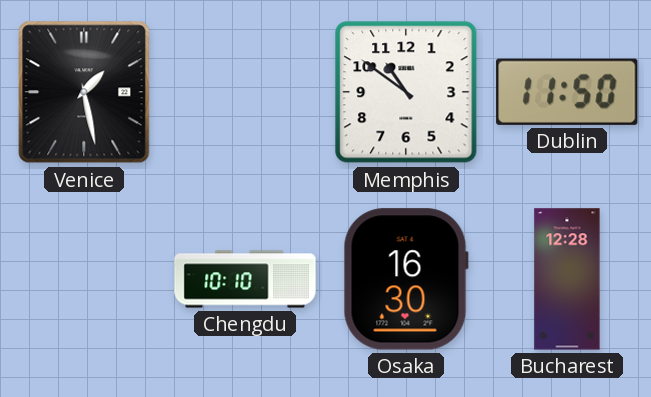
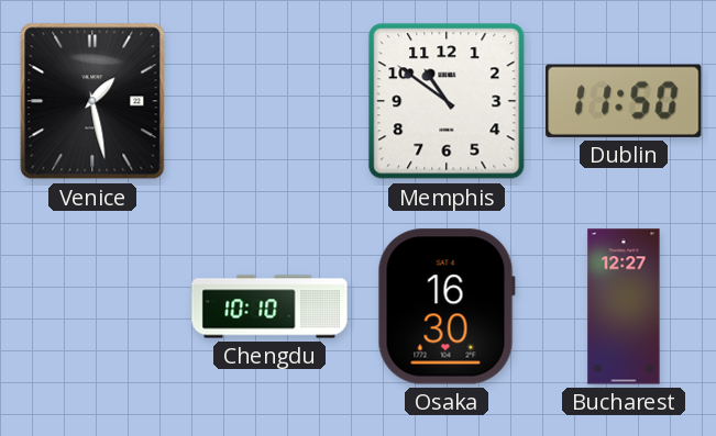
Bucharest: 12:28 -> 12:27
